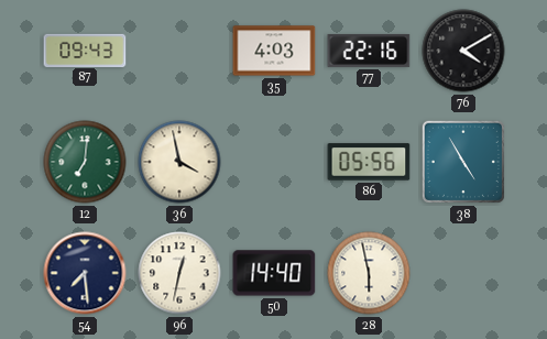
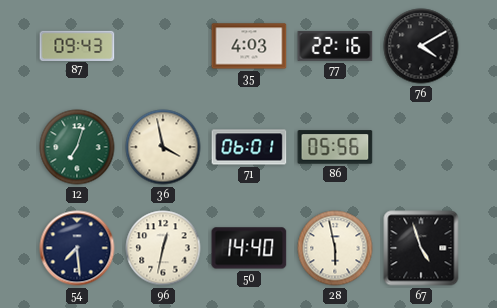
12: 7:01 -> 7:03
71: none -> 06:01
38: 4:55 -> none
67: none -> 4:57
